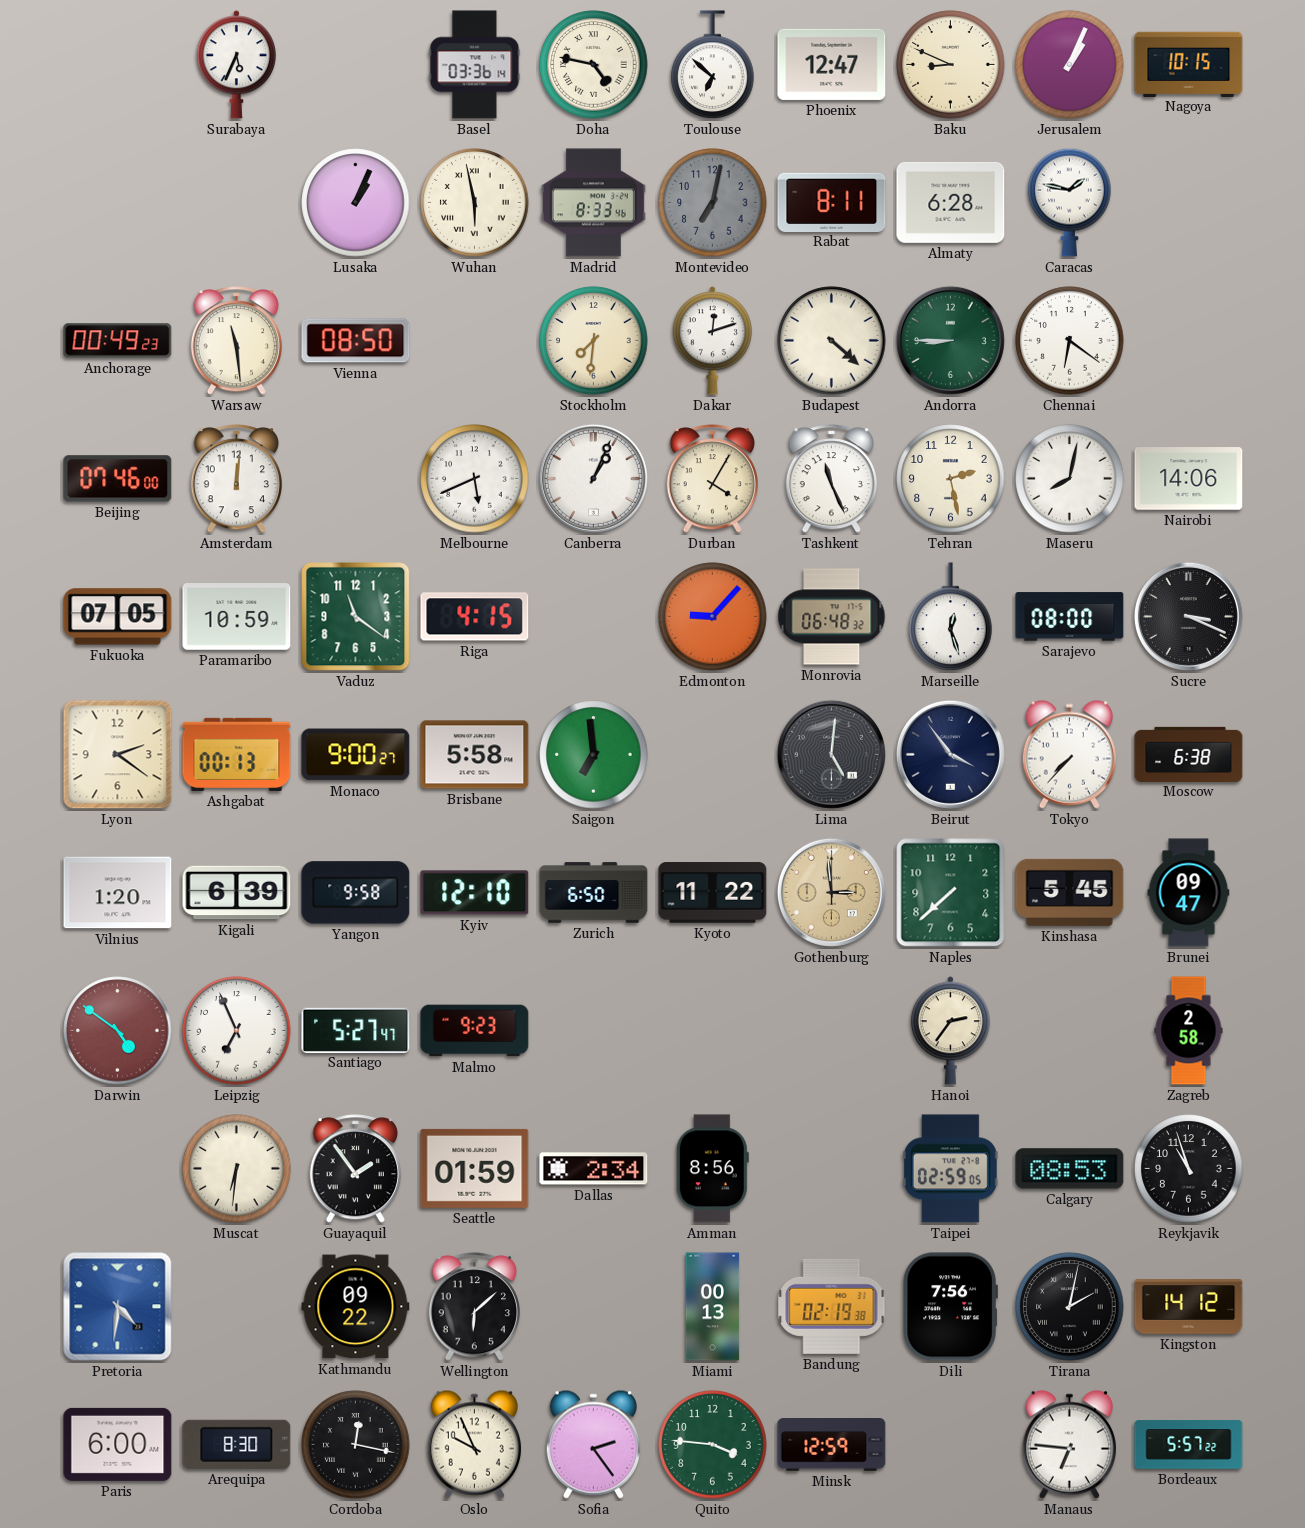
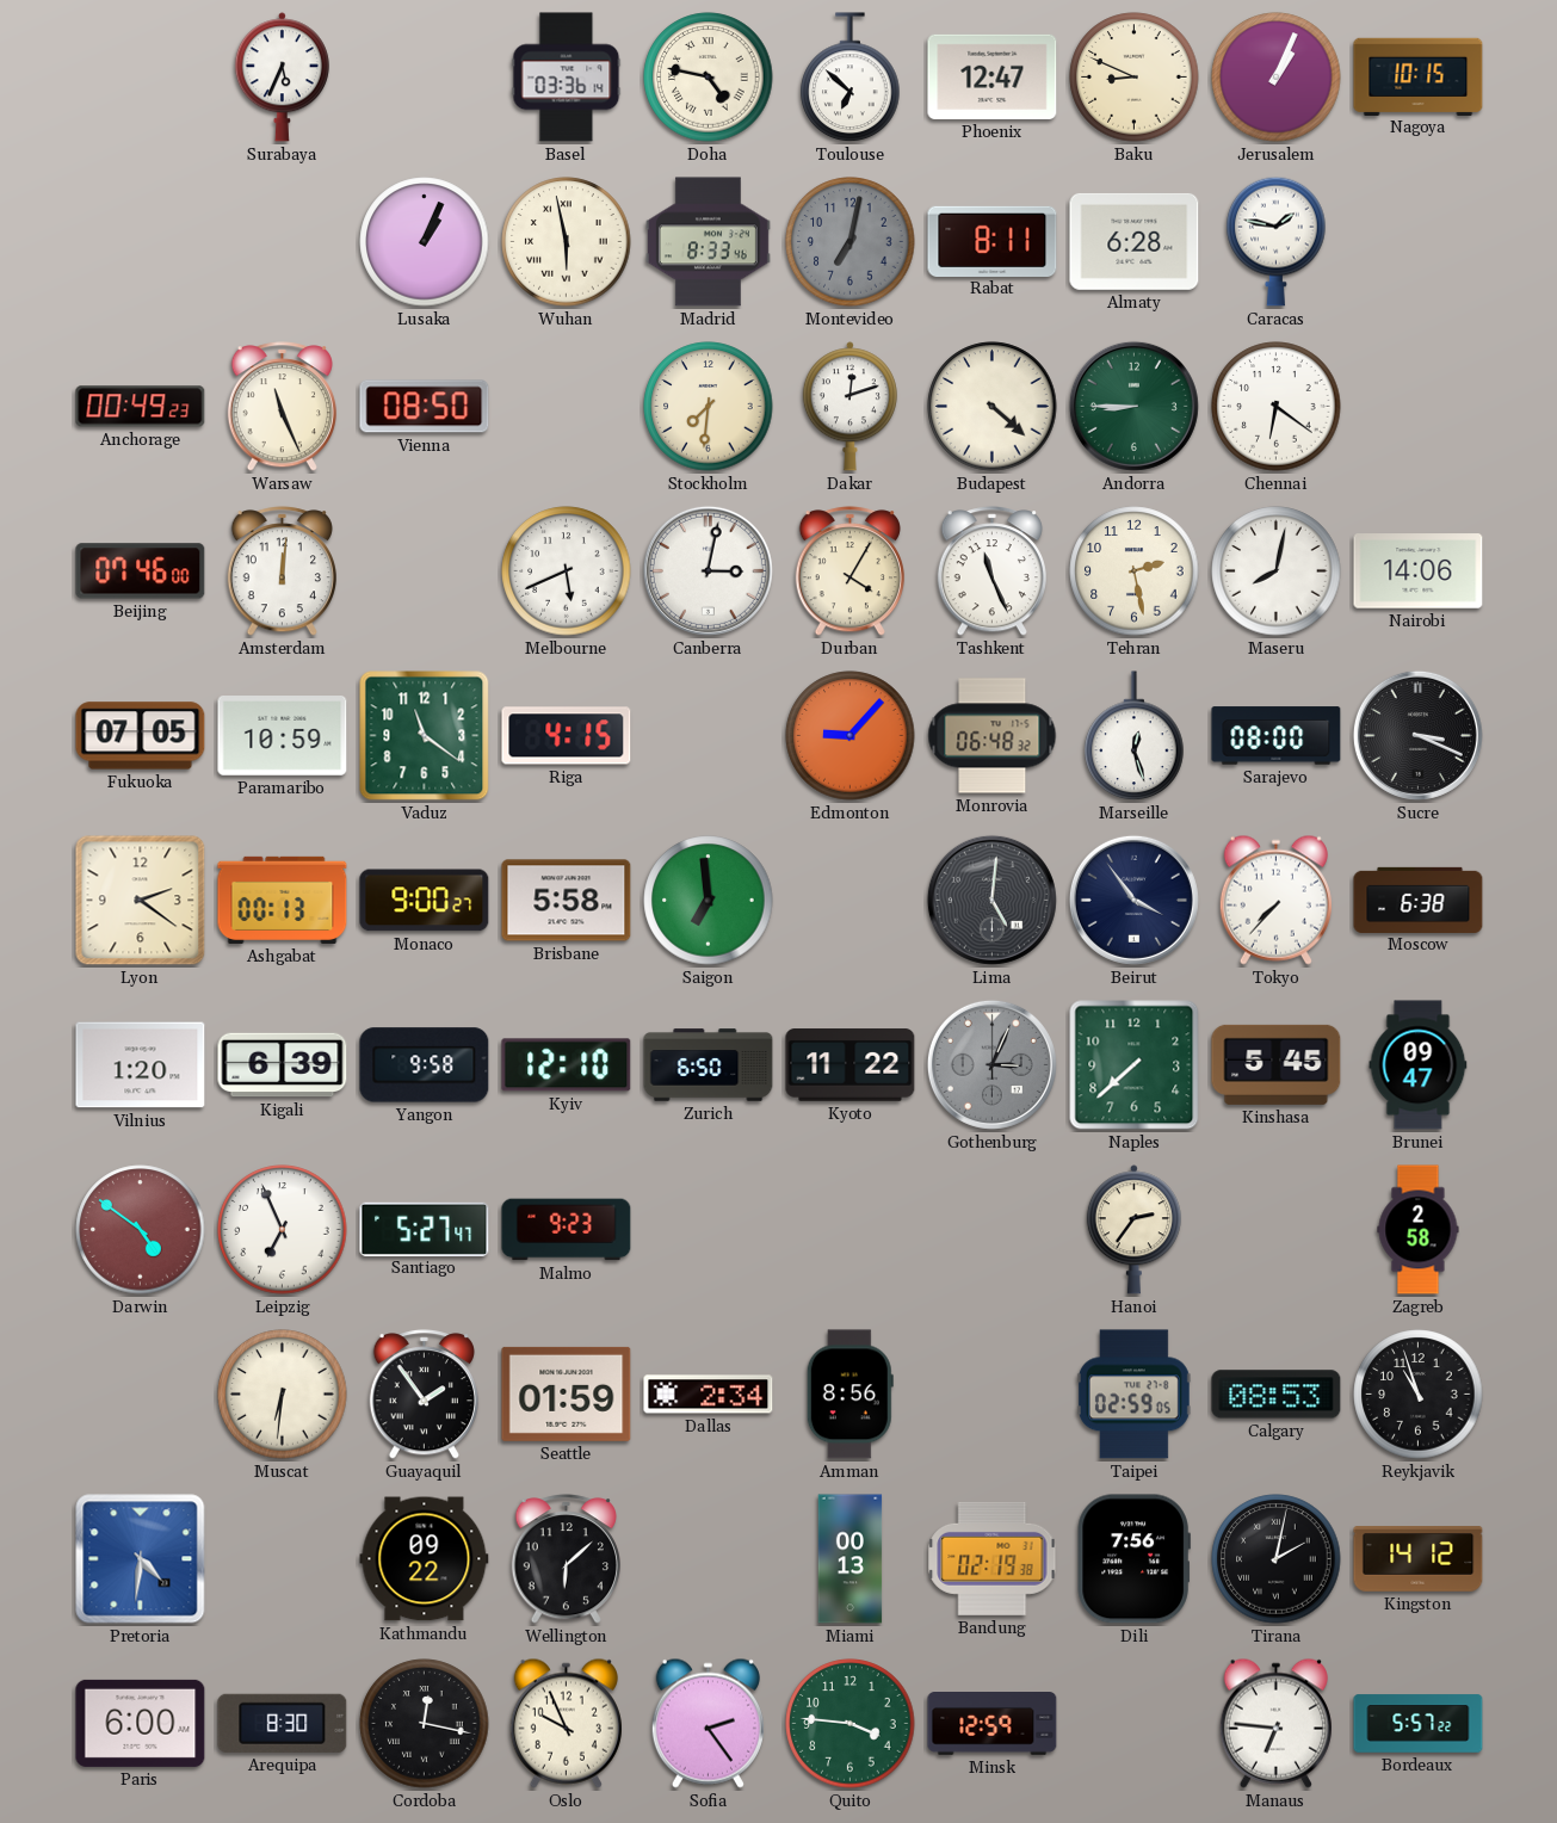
Warsaw: 11:29 -> 11:26
Canberra: 1:04 -> 3:02
Gothenburg: 2:59 -> 3:04
Gothenburg dial: champagne -> grey
